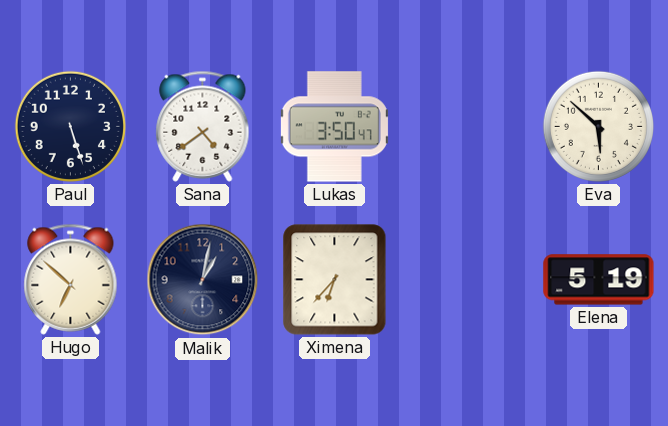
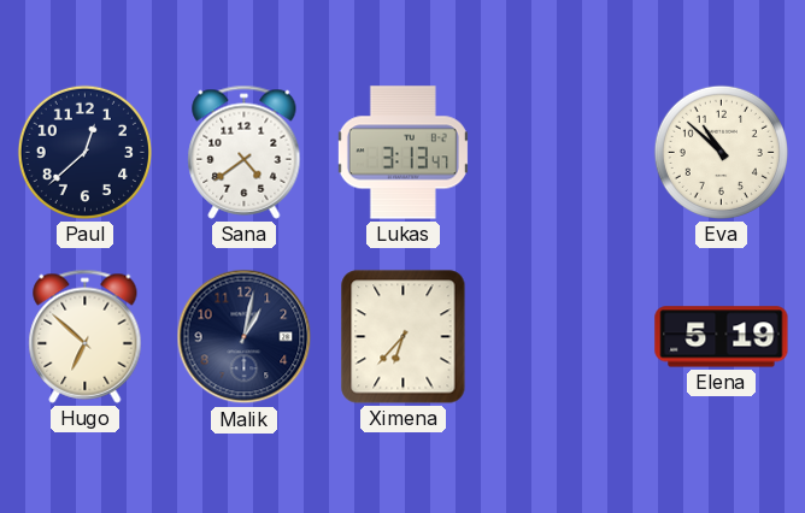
Paul: 5:27 -> 12:38
Lukas: 3:50 -> 3:13
Eva: 5:52 -> 10:52
